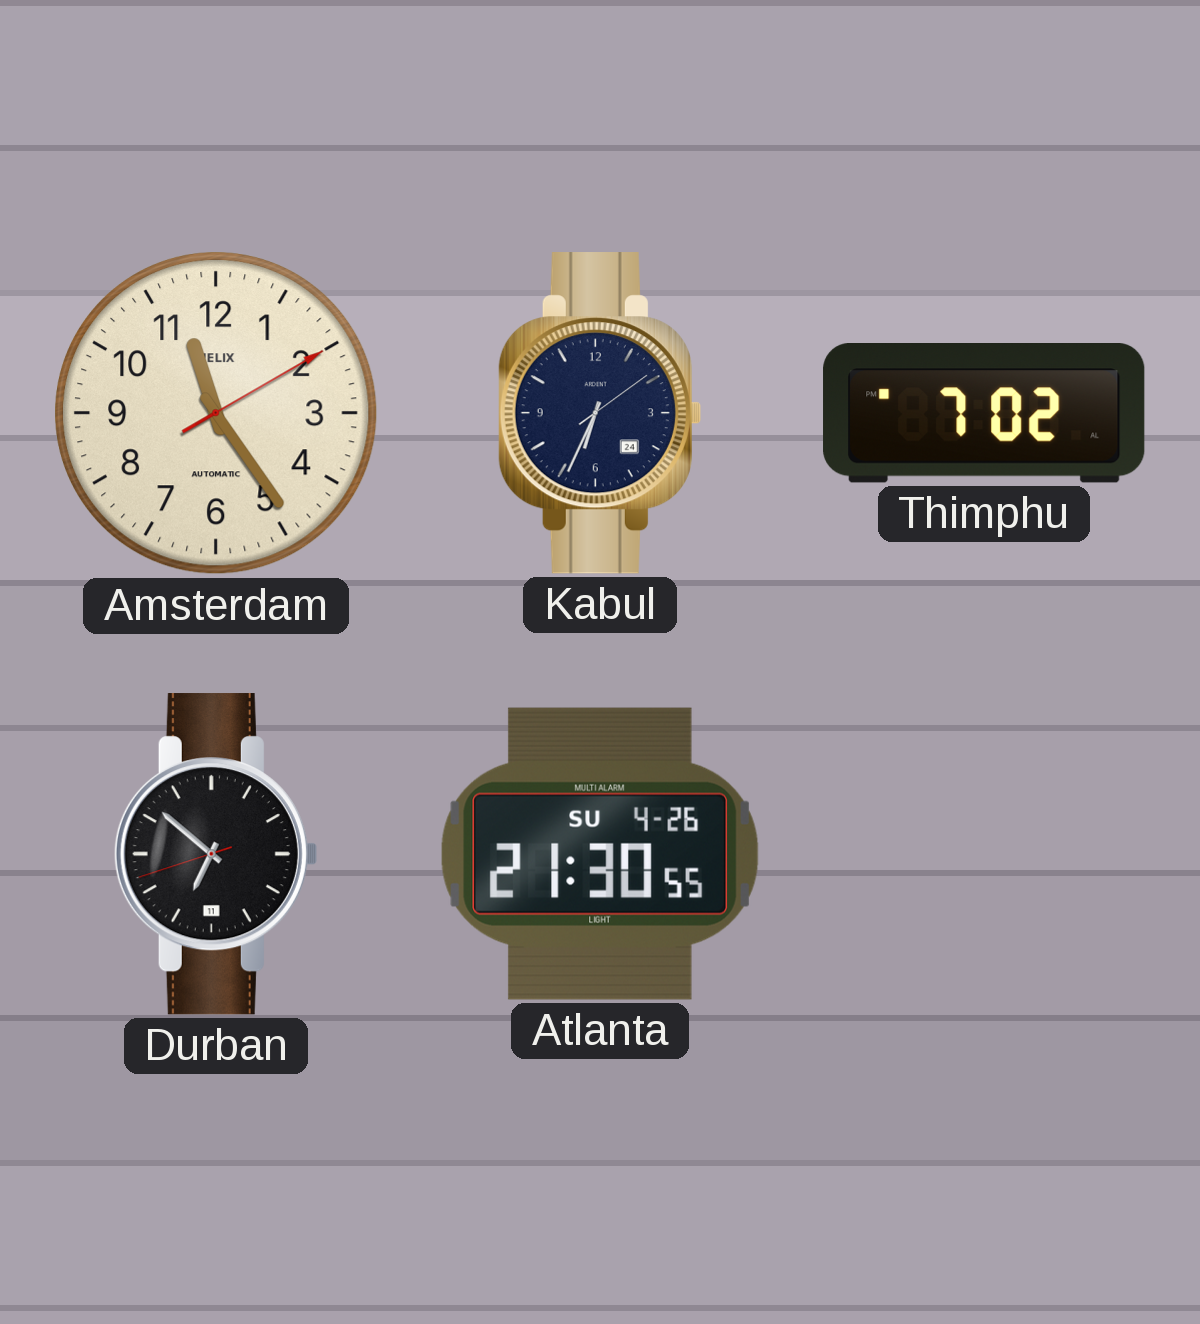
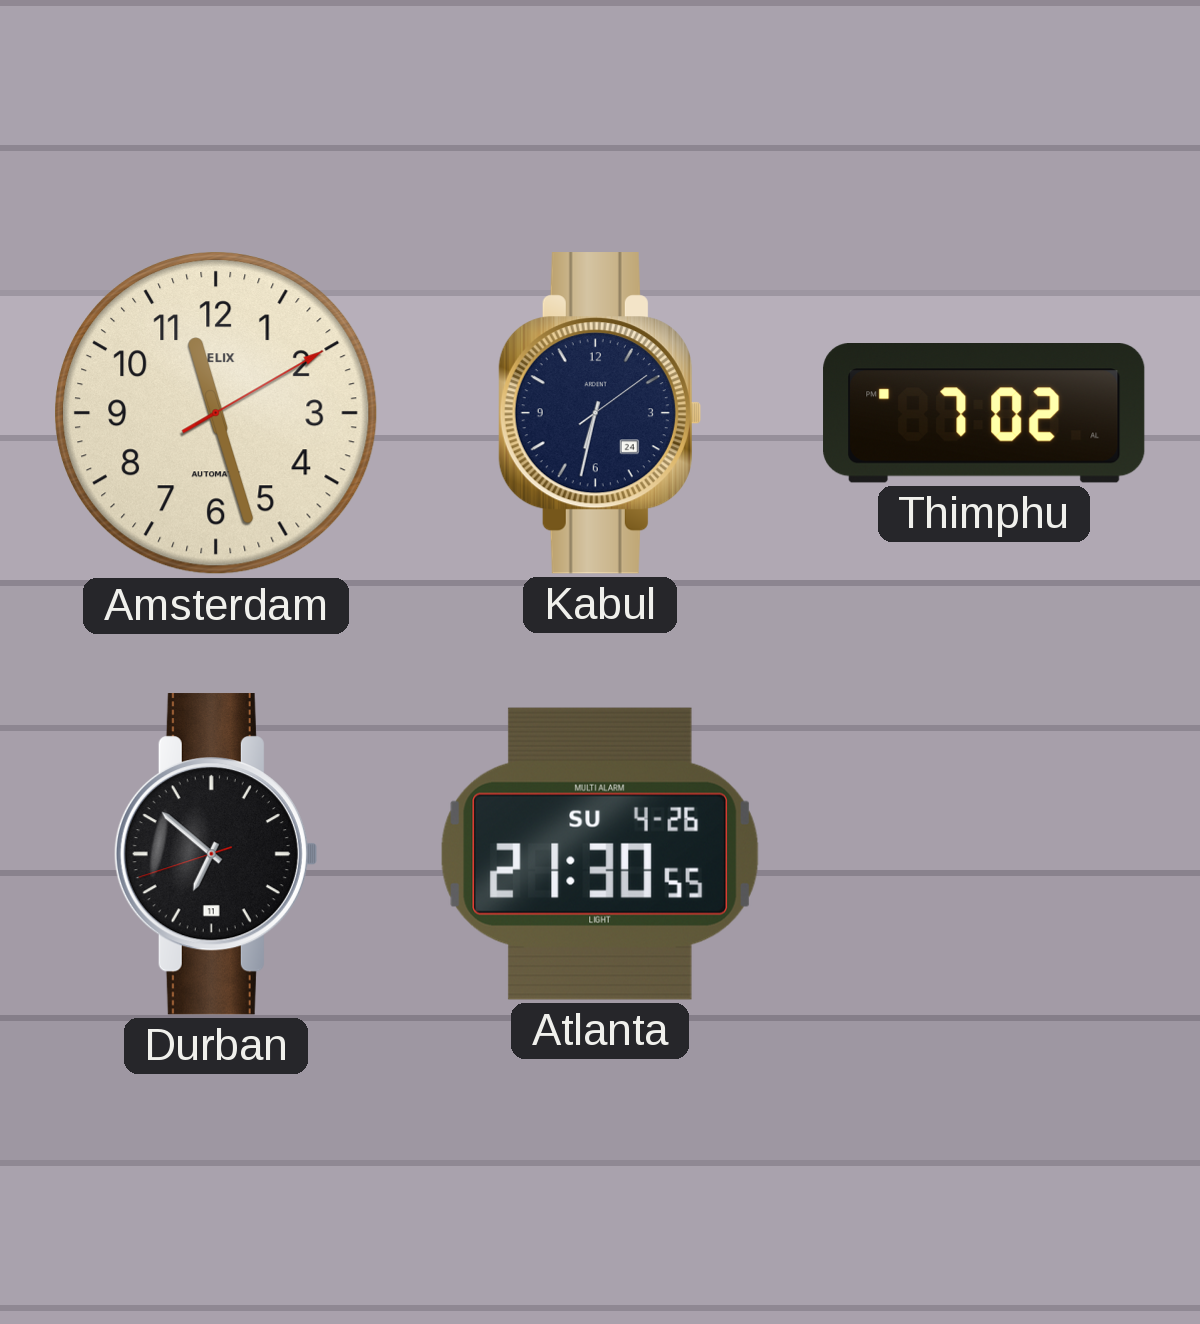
Amsterdam: 11:24 -> 11:27
Kabul: 6:34 -> 6:32
